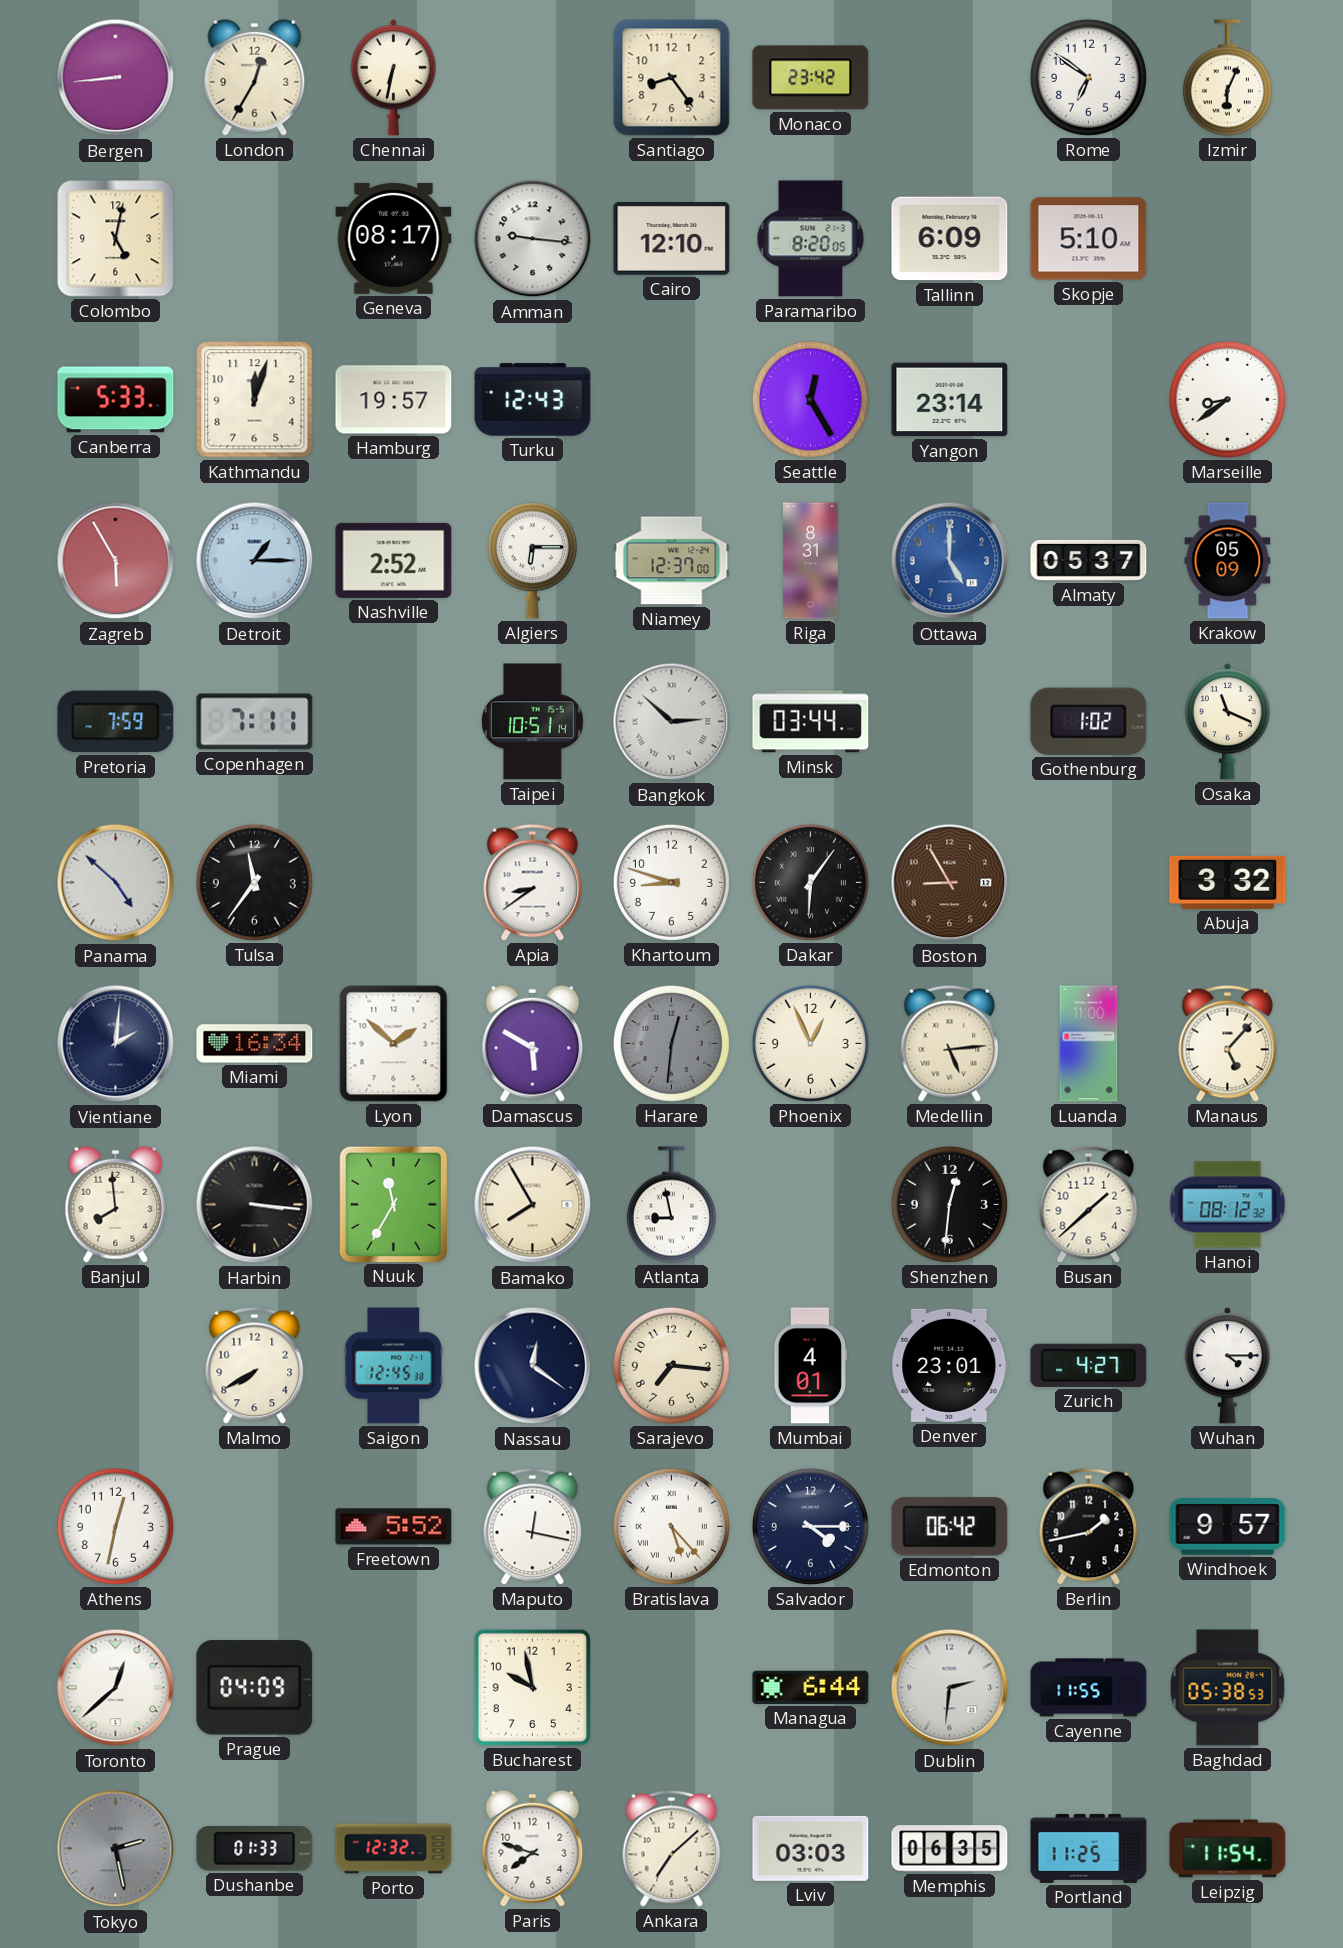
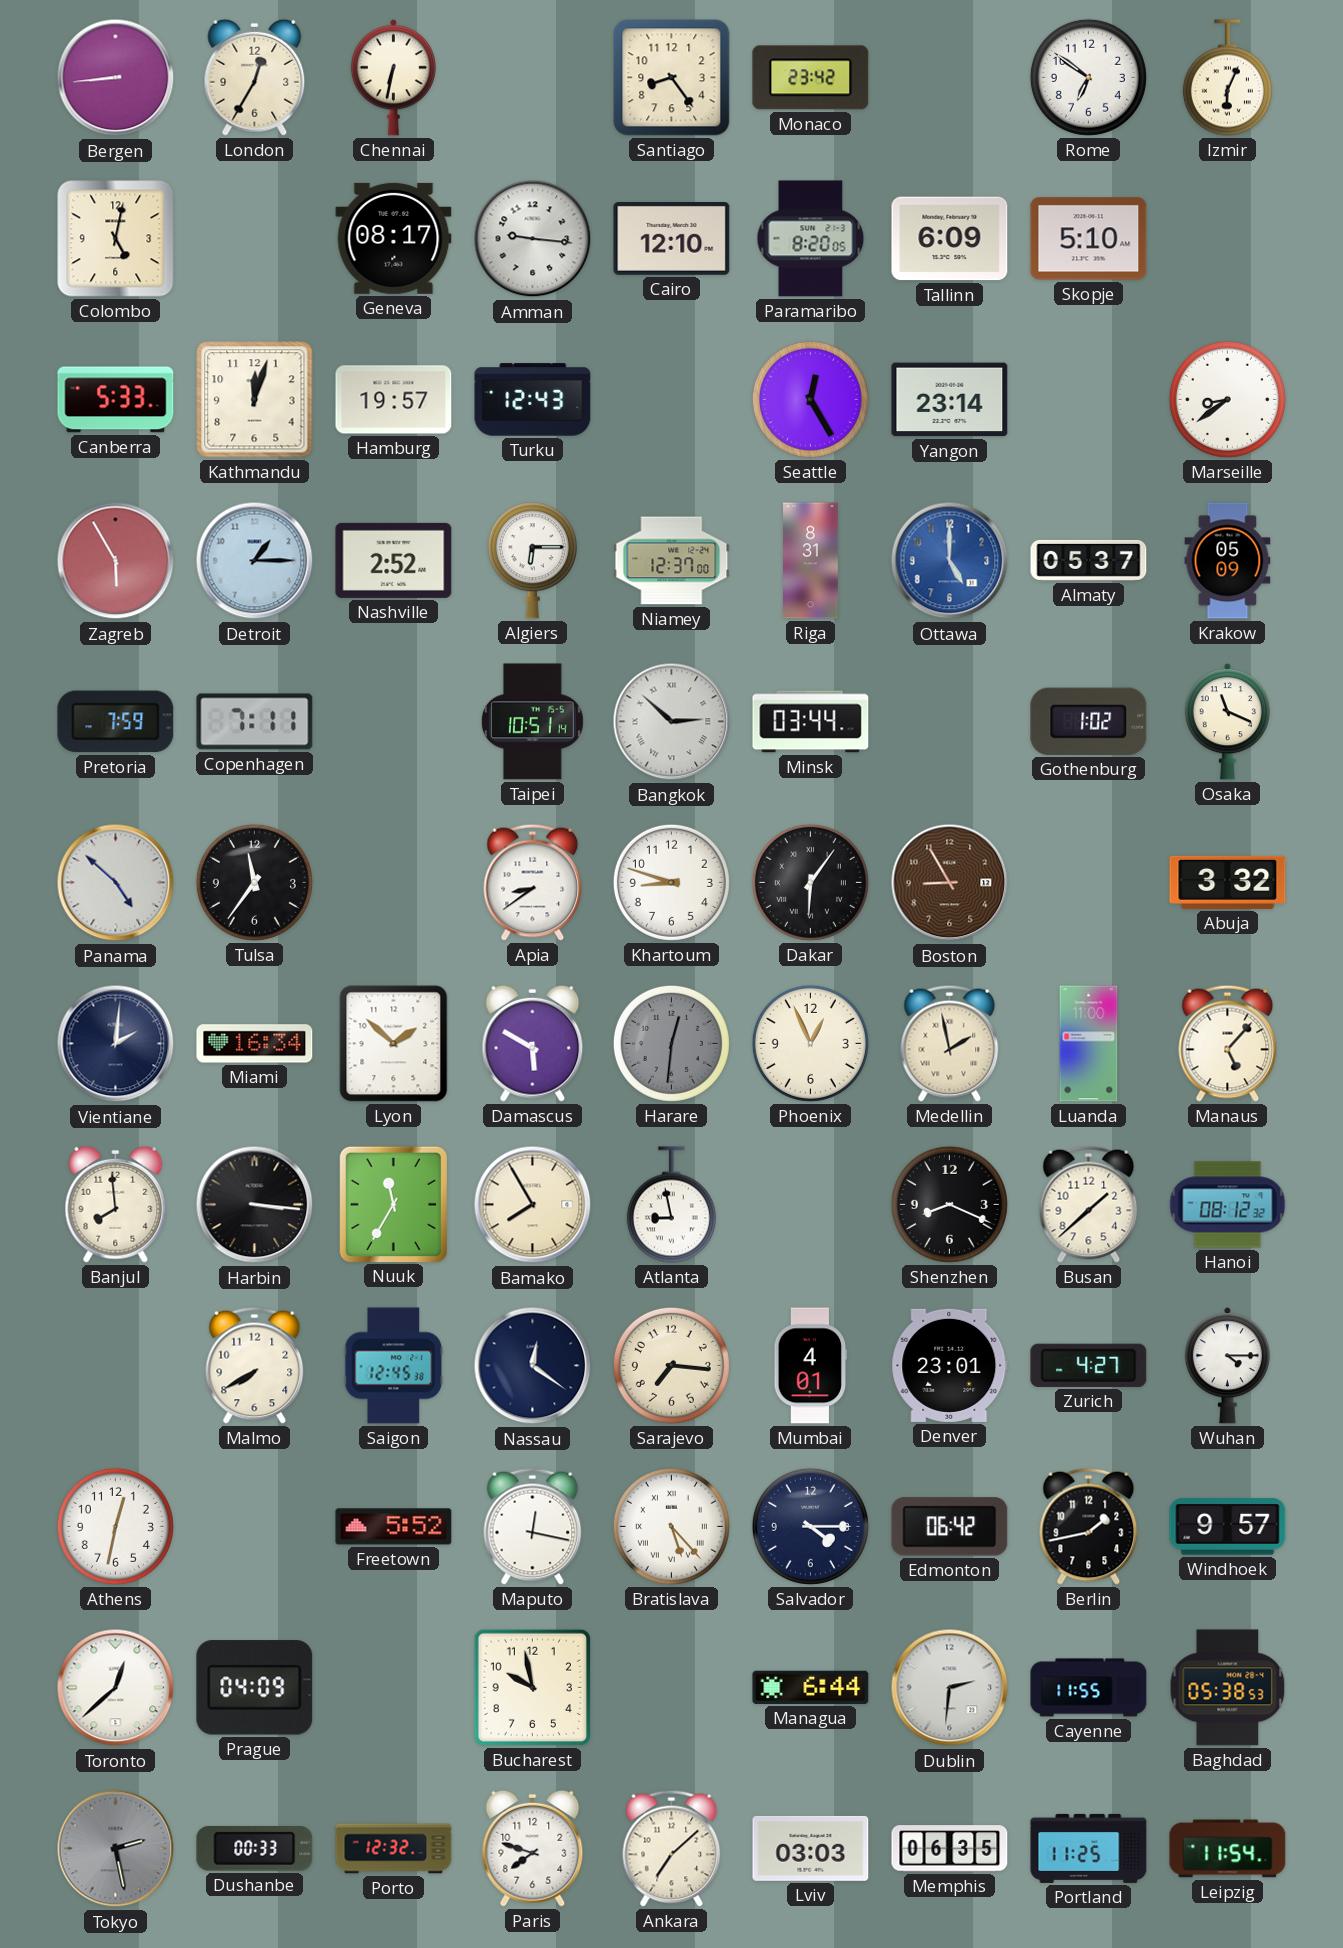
Medellin: 5:14 -> 1:58
Shenzhen: 12:31 -> 8:19
Dushanbe: 01:33 -> 00:33
